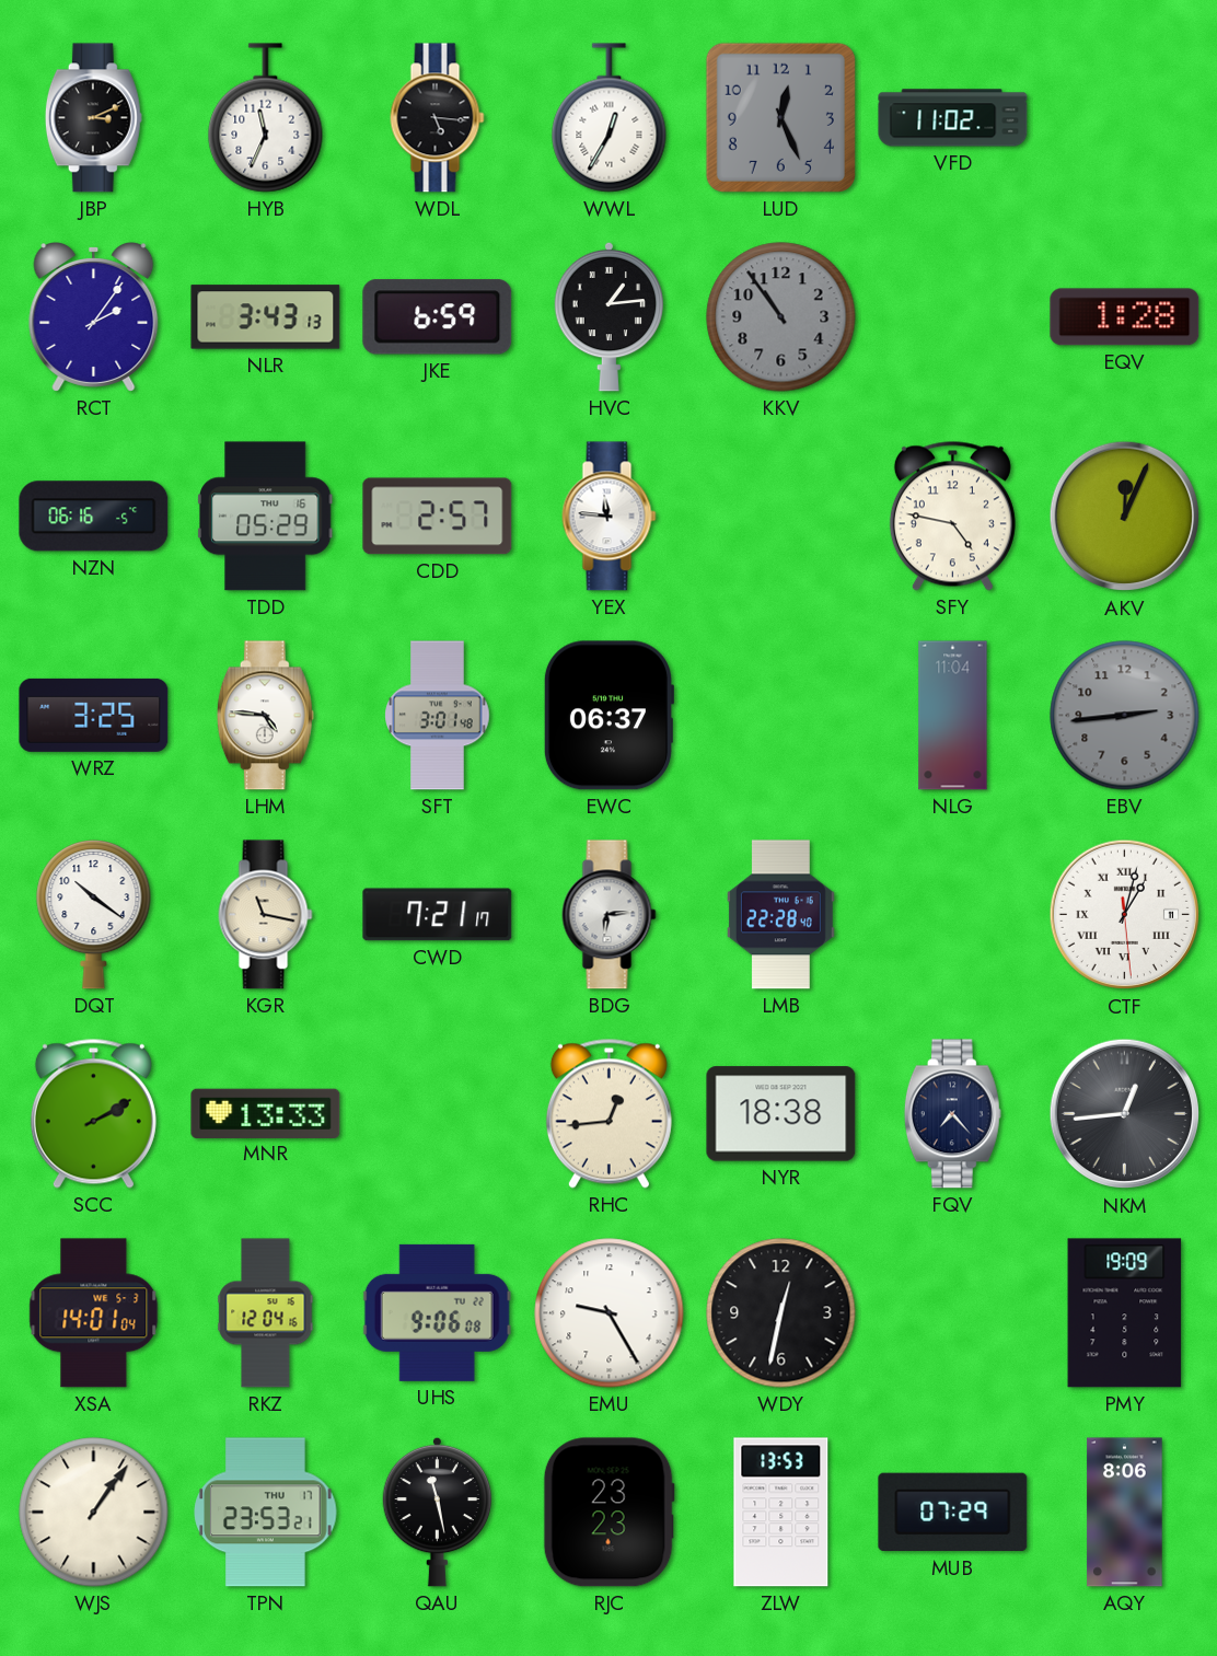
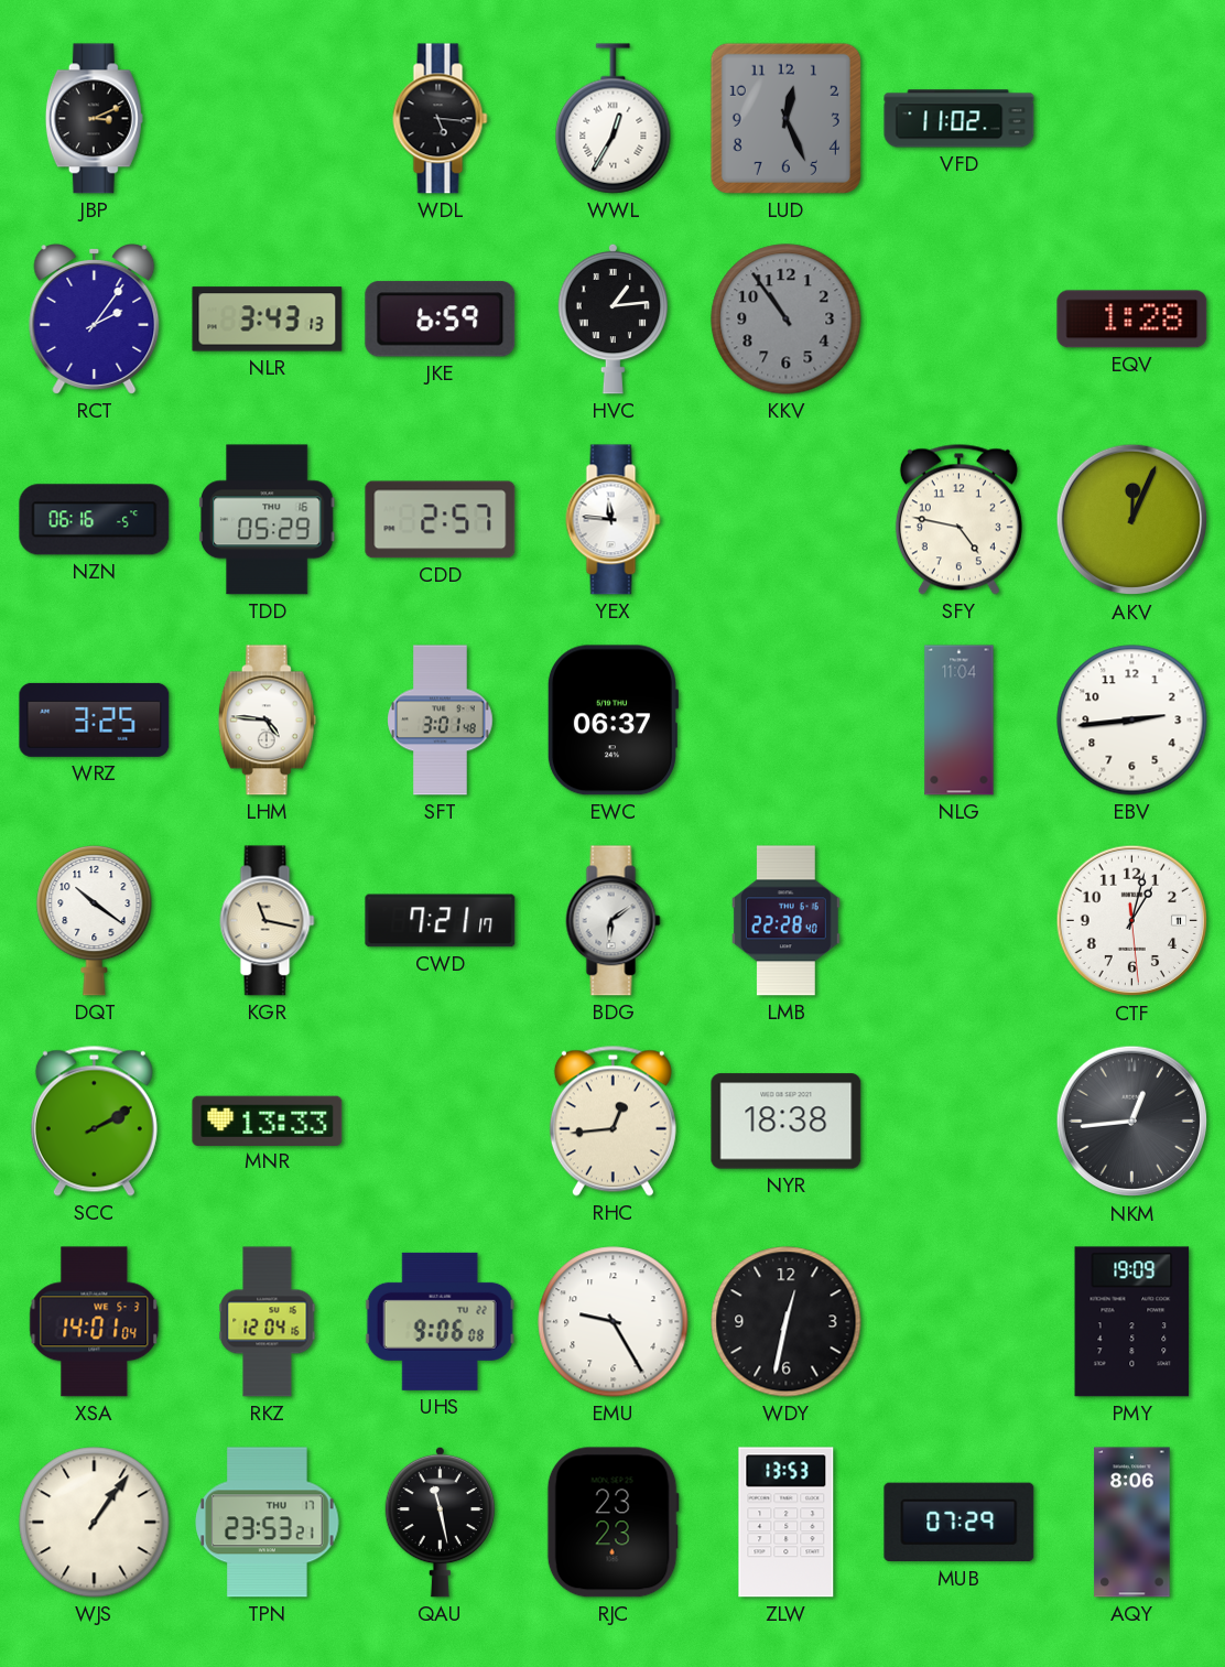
HYB: 11:34 -> none
EBV dial: grey -> white
BDG: 6:14 -> 6:09
CTF numerals: Roman -> Arabic
FQV: 7:23 -> none
